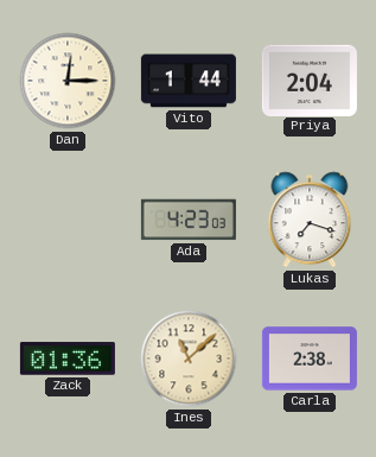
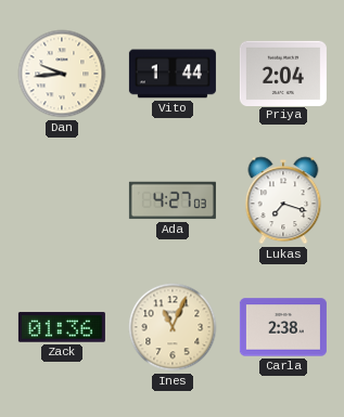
Dan: 12:15 -> 9:44
Ada: 4:23 -> 4:27
Ines: 11:08 -> 11:04
